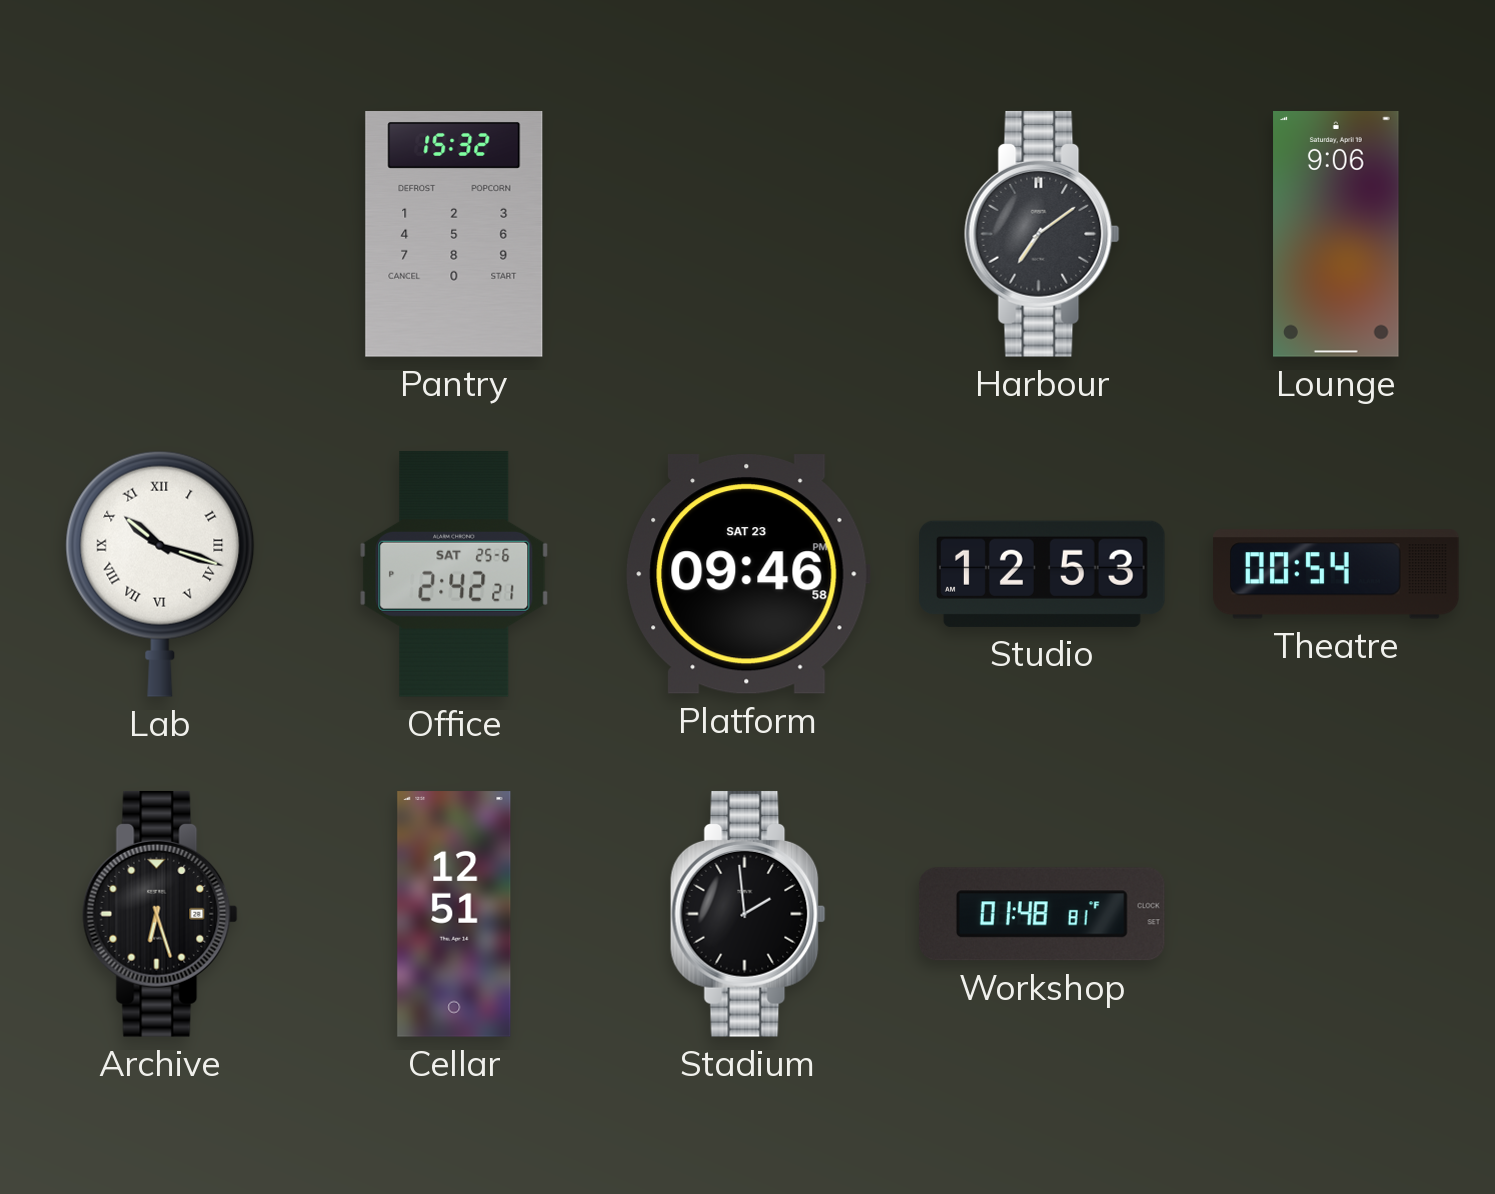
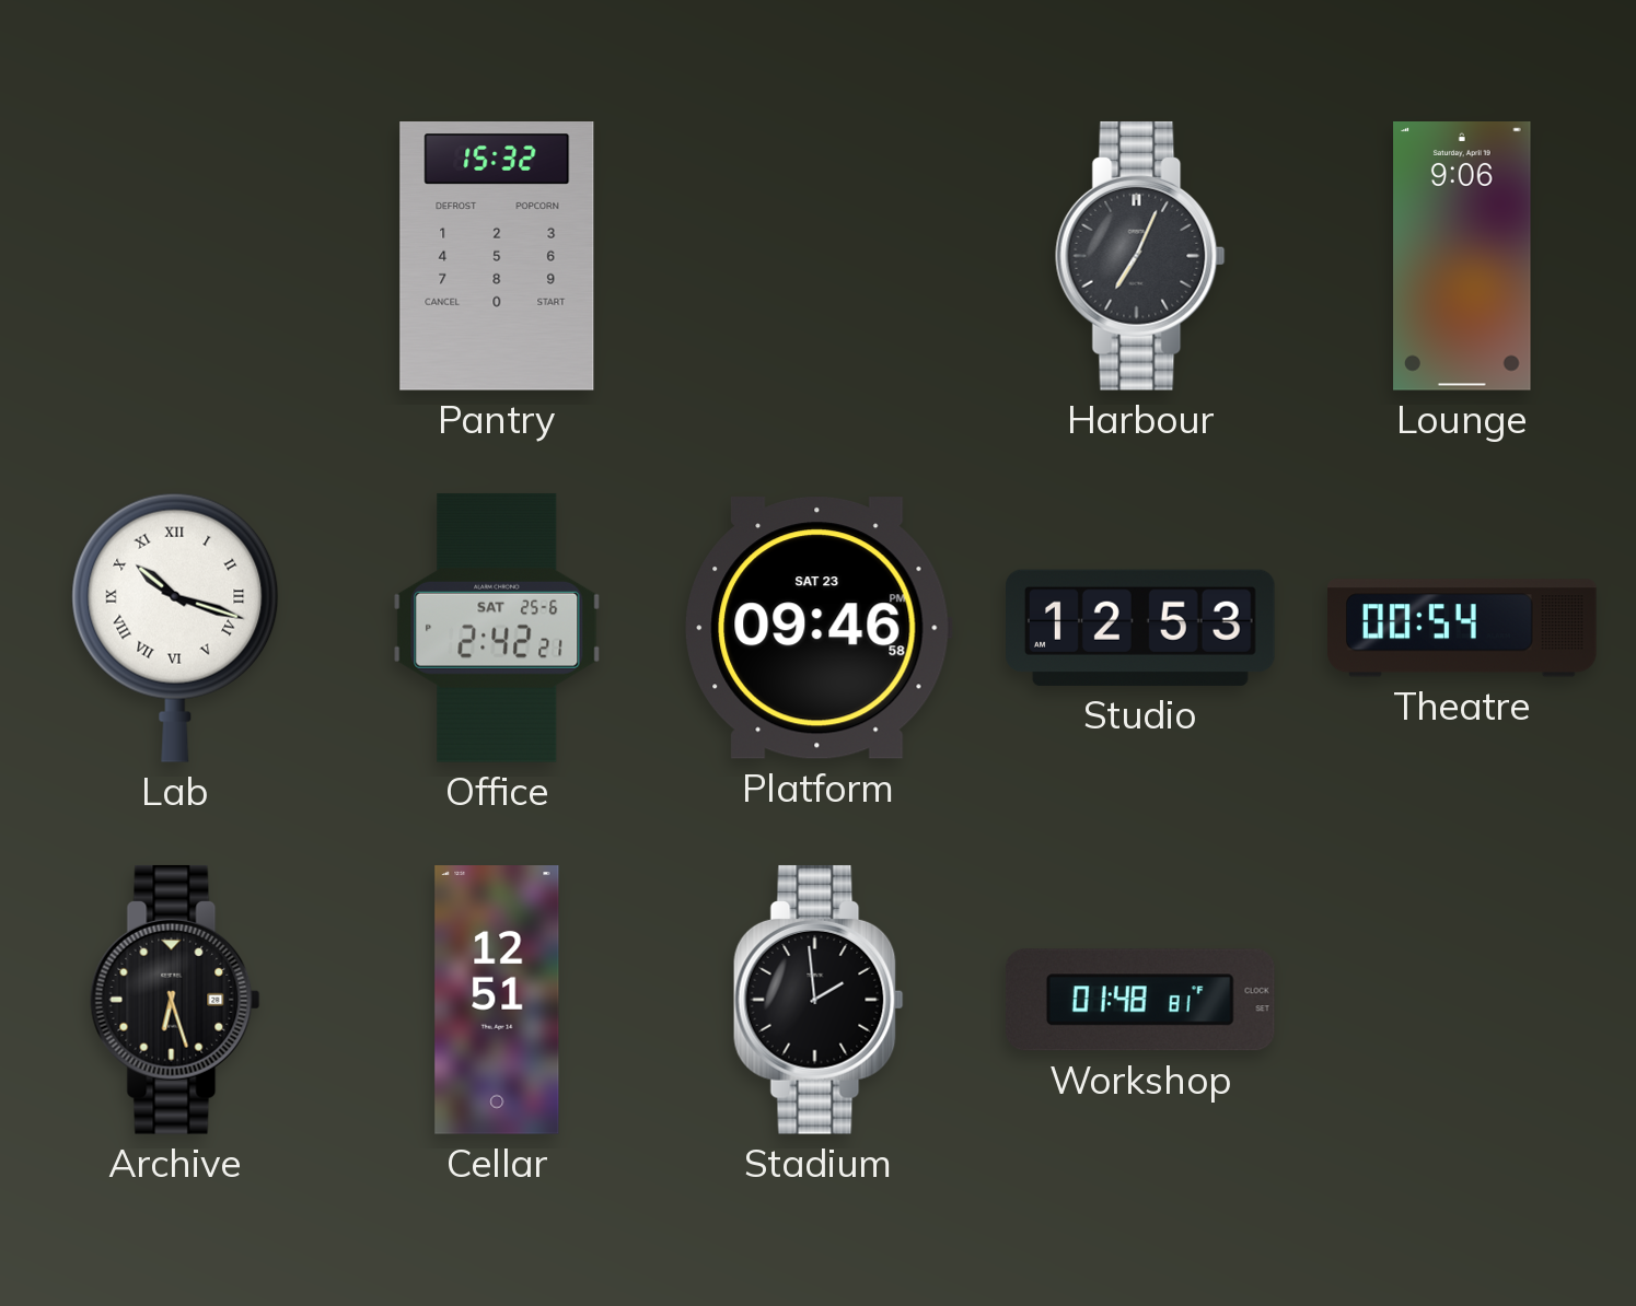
Harbour: 7:09 -> 7:04
